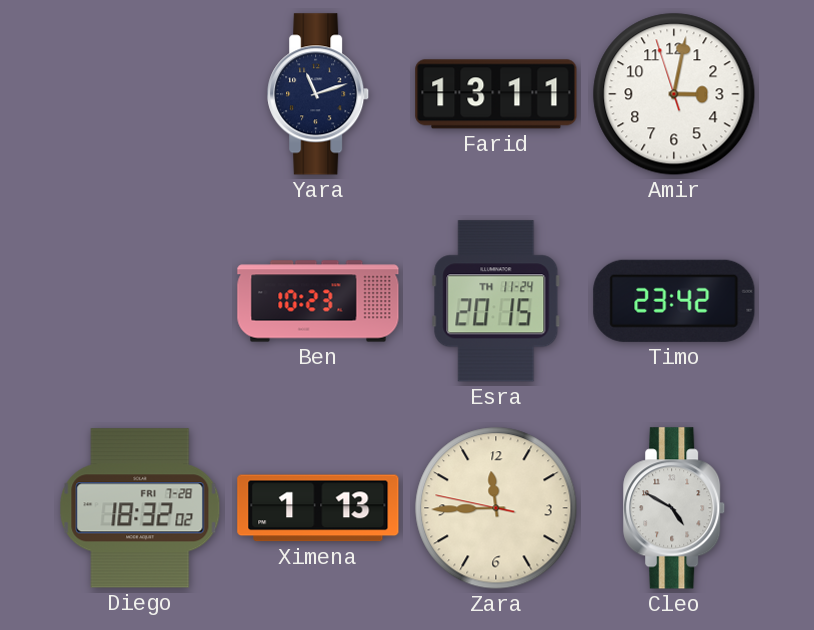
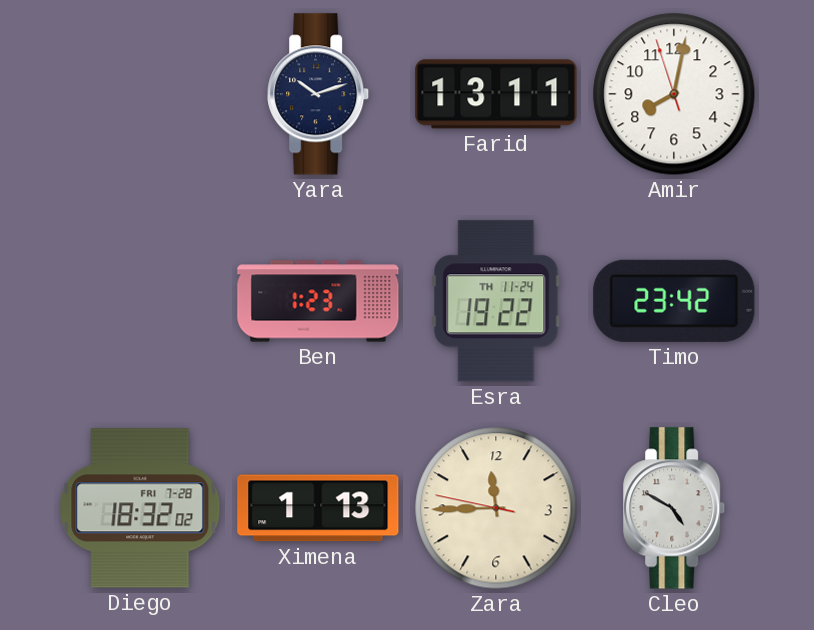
Yara: 11:12 -> 10:12
Amir: 3:01 -> 8:01
Ben: 10:23 -> 1:23
Esra: 20:15 -> 19:22
